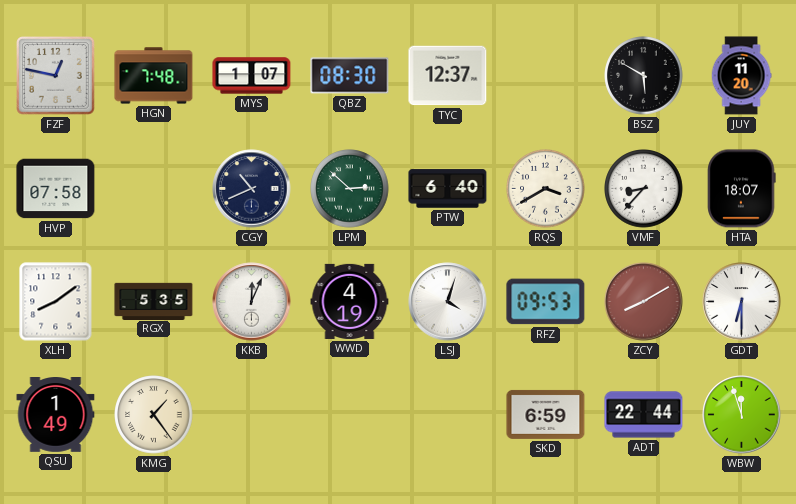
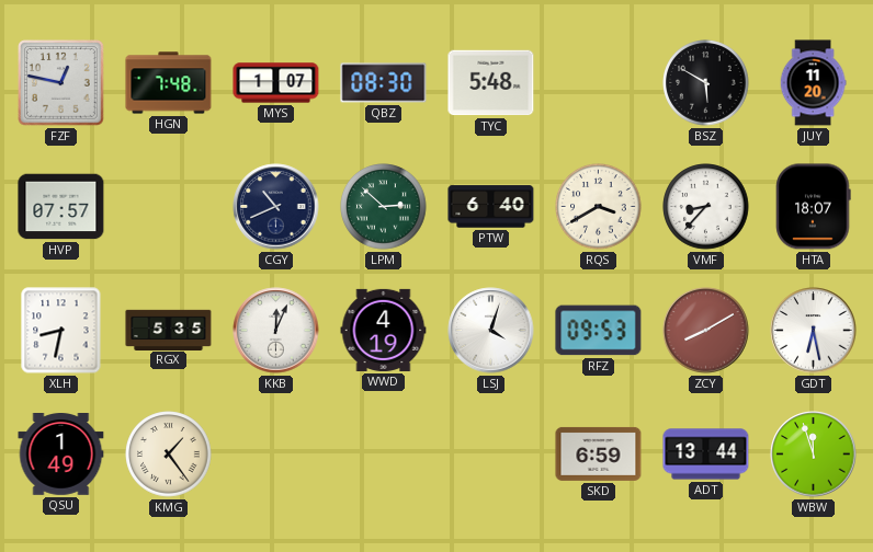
TYC: 12:37 -> 5:48
HVP: 07:58 -> 07:57
XLH: 8:09 -> 8:32
GDT: 6:30 -> 6:28
ADT: 22:44 -> 13:44
